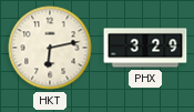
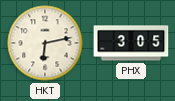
PHX: 3:29 -> 3:05
